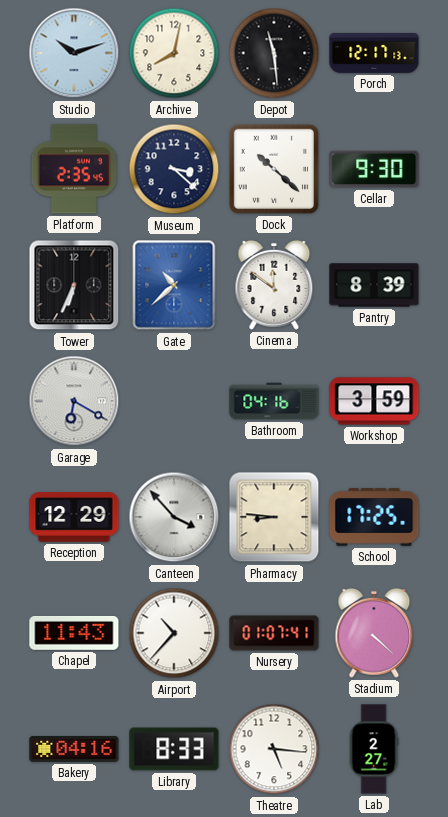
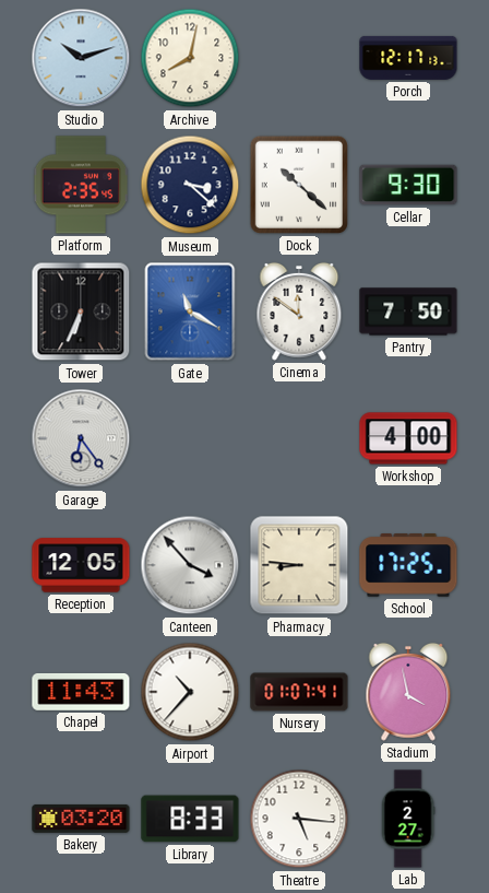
Depot: 11:29 -> none
Gate: 10:38 -> 11:20
Pantry: 8:39 -> 7:50
Garage: 6:20 -> 6:24
Bathroom: 04:16 -> none
Workshop: 3:59 -> 4:00
Reception: 12:29 -> 12:05
Stadium: 4:22 -> 3:58
Bakery: 04:16 -> 03:20
